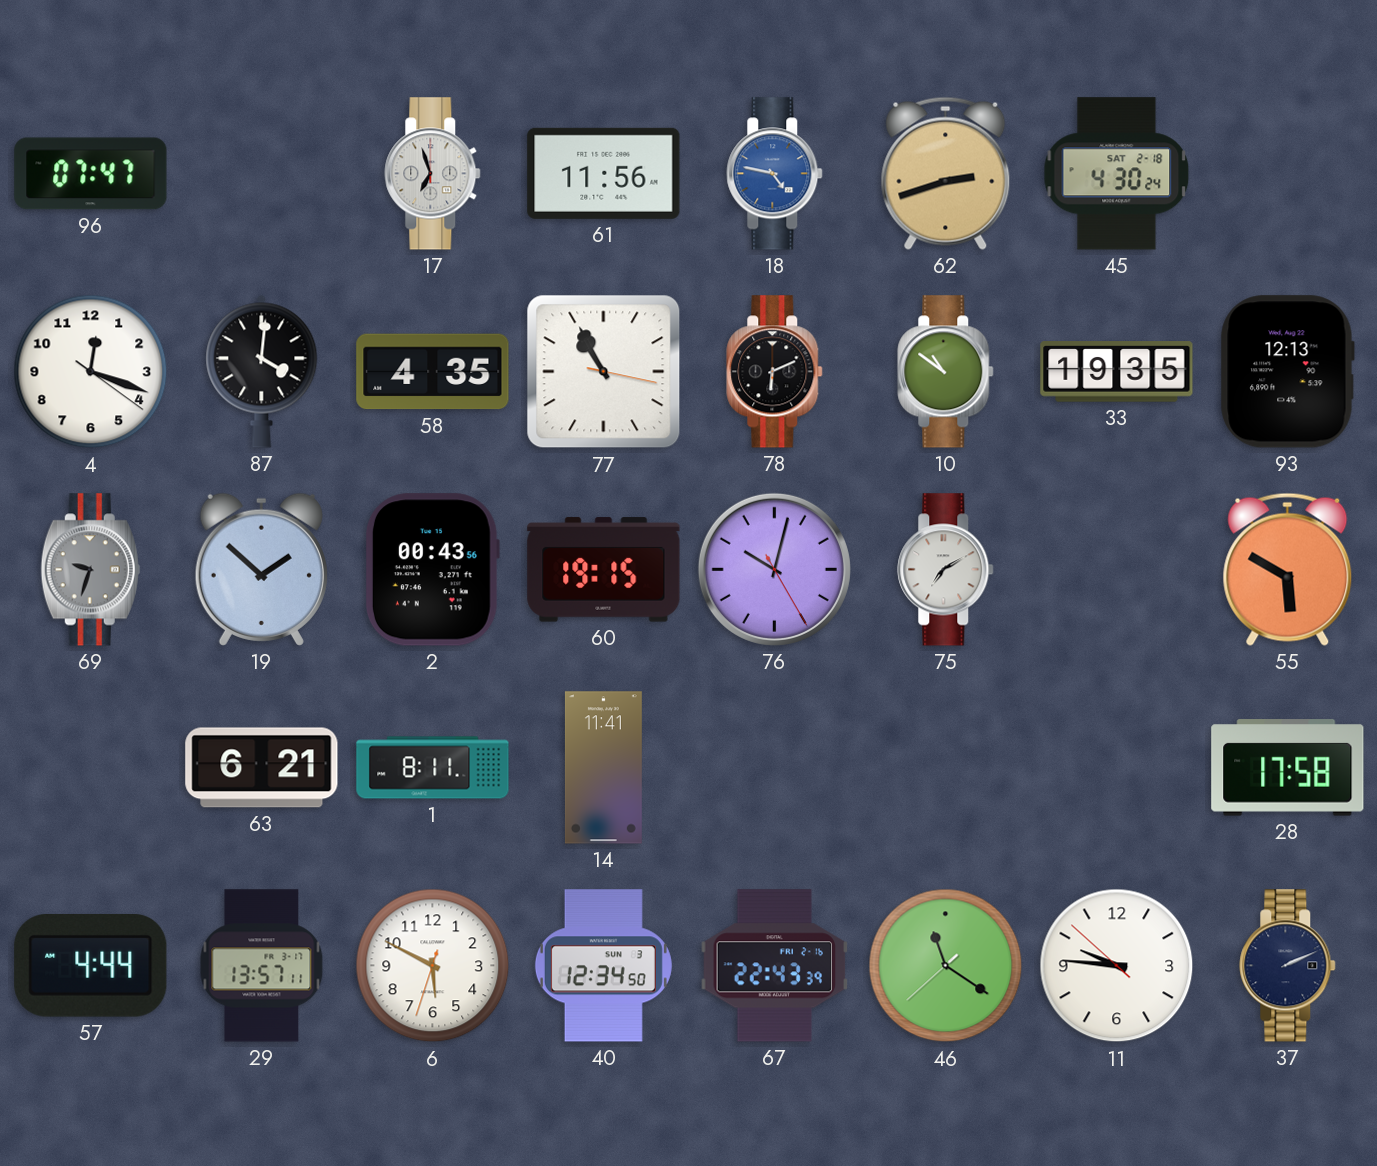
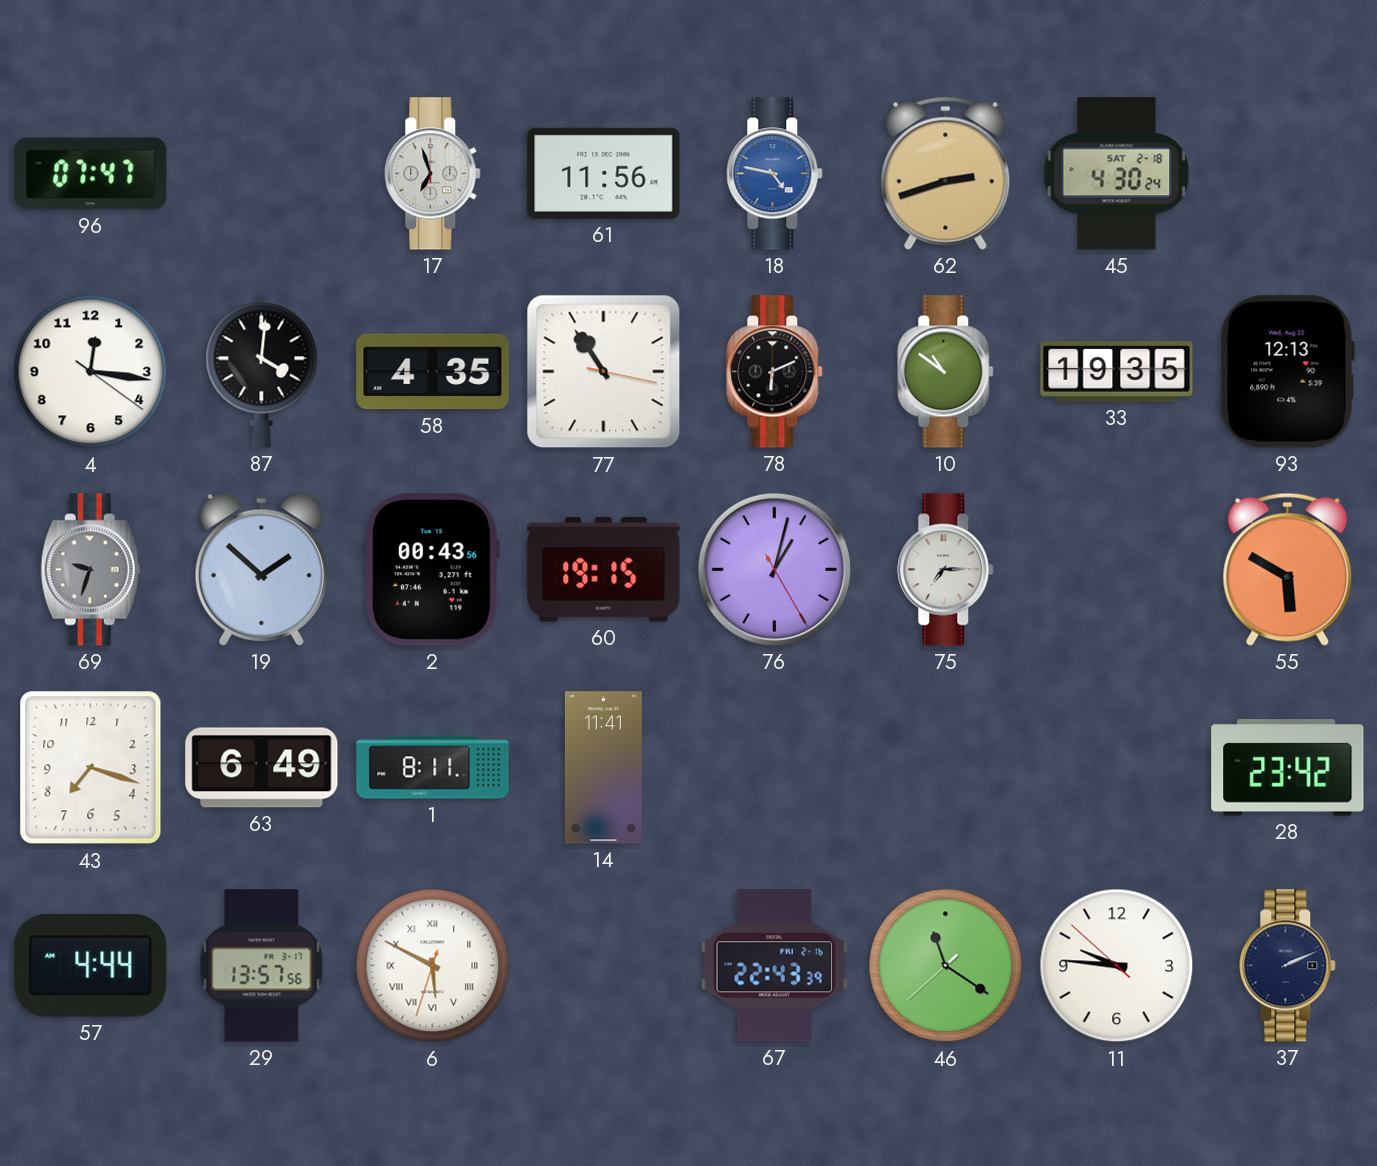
4: 12:18 -> 12:16
77: 10:55 -> 10:54
76: 10:02 -> 1:02
75: 7:10 -> 7:15
43: none -> 7:18
63: 6:21 -> 6:49
28: 17:58 -> 23:42
29: 13:57:11 -> 13:57:56
6 numerals: Arabic -> Roman
40: 12:34 -> none
